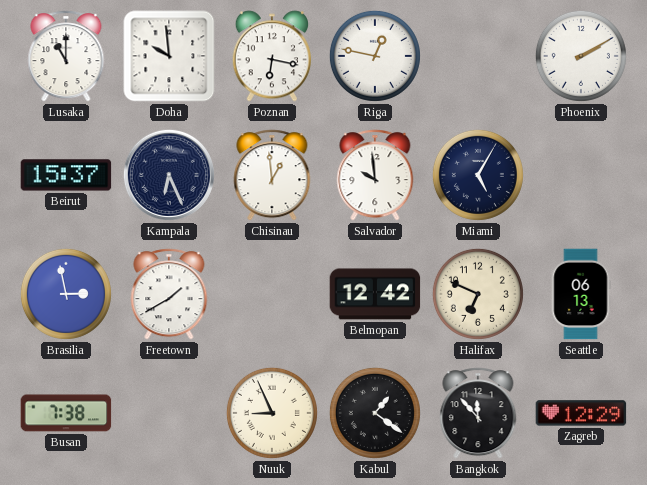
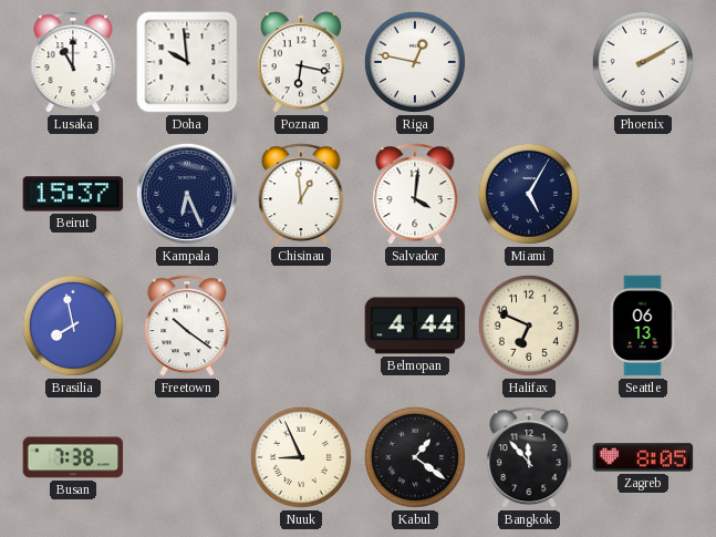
Salvador: 9:59 -> 4:01
Brasilia: 2:58 -> 7:58
Freetown: 1:40 -> 10:21
Belmopan: 12:42 -> 4:44
Zagreb: 12:29 -> 8:05
